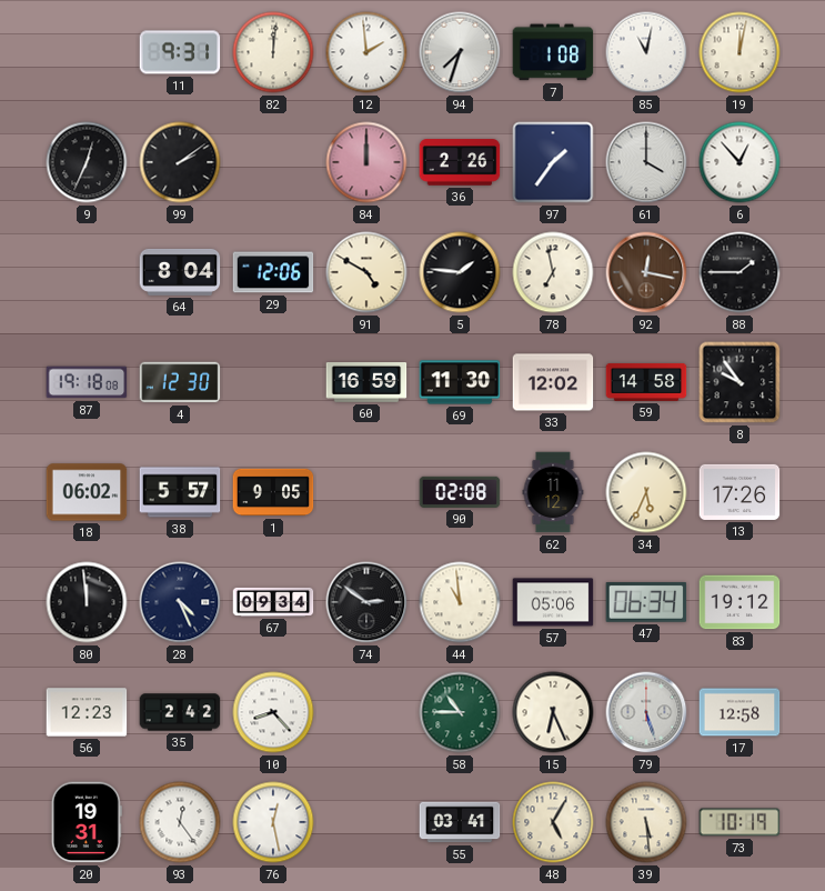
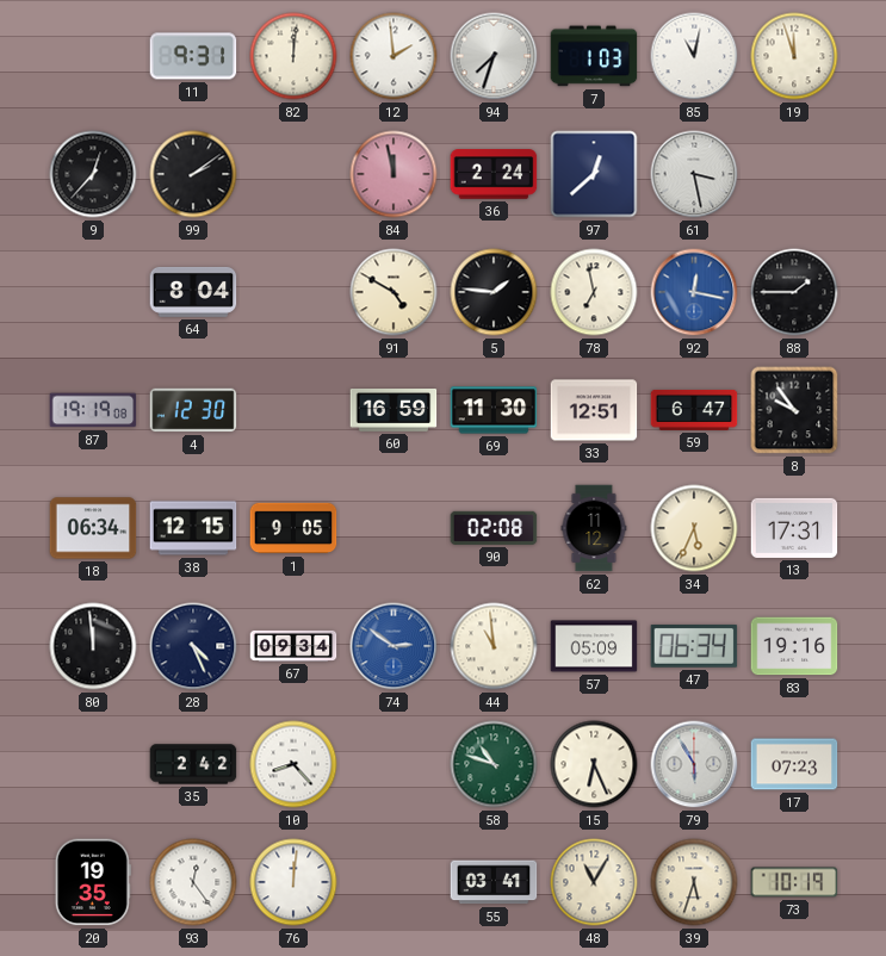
7: 1:08 -> 1:03
19: 12:02 -> 11:57
9: 12:34 -> 12:37
84: 12:00 -> 11:58
36: 2:26 -> 2:24
97: 1:36 -> 12:38
61: 4:00 -> 3:28
6: 12:53 -> none
29: 12:06 -> none
92 dial: brown -> blue
87: 19:18 -> 19:19
33: 12:02 -> 12:51
59: 14:58 -> 6:47
18: 06:02 -> 06:34
38: 5:57 -> 12:15
13: 17:26 -> 17:31
74 dial: black -> blue
57: 05:06 -> 05:09
83: 19:12 -> 19:16
56: 12:23 -> none
58: 10:45 -> 10:48
79: 5:27 -> 5:55
17: 12:58 -> 07:23
20: 19:31 -> 19:35
76: 12:28 -> 12:01
48: 5:05 -> 11:05
39: 5:29 -> 5:33
